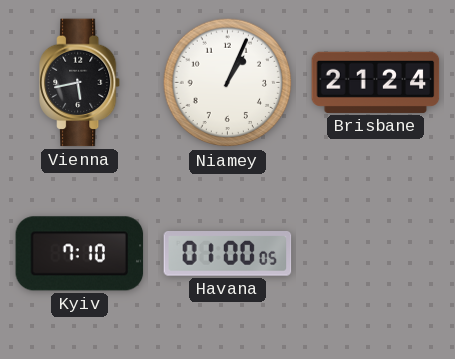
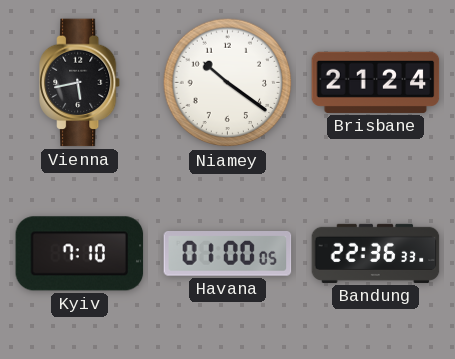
Niamey: 1:04 -> 10:21
Bandung: none -> 22:36
